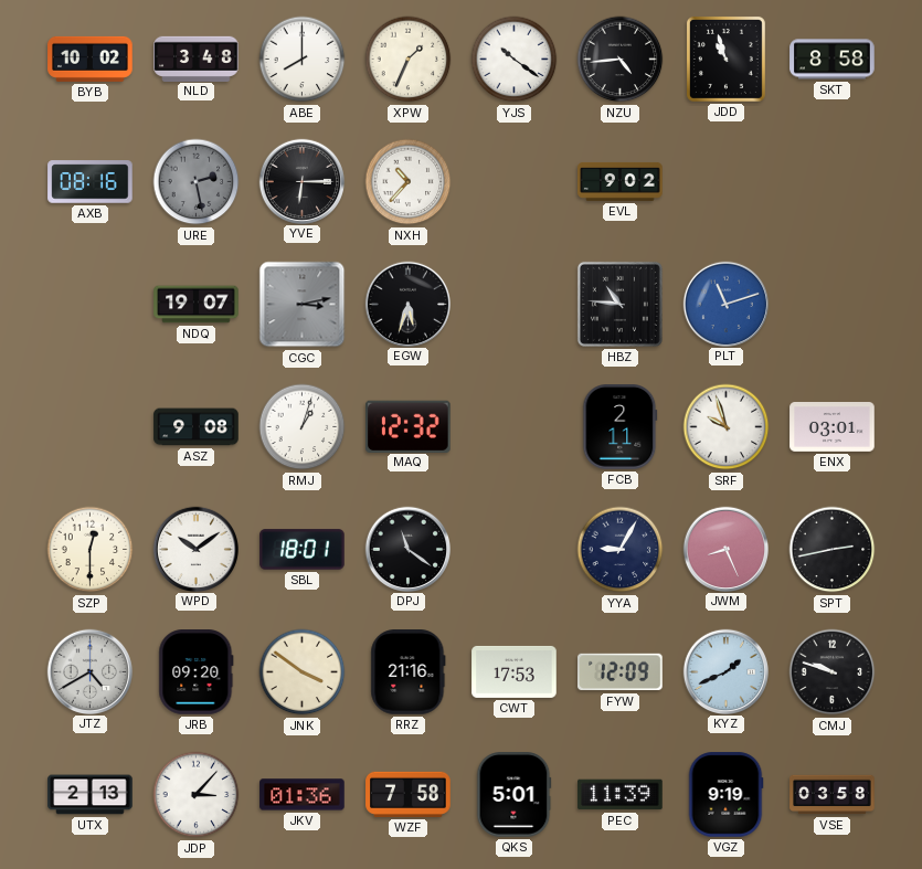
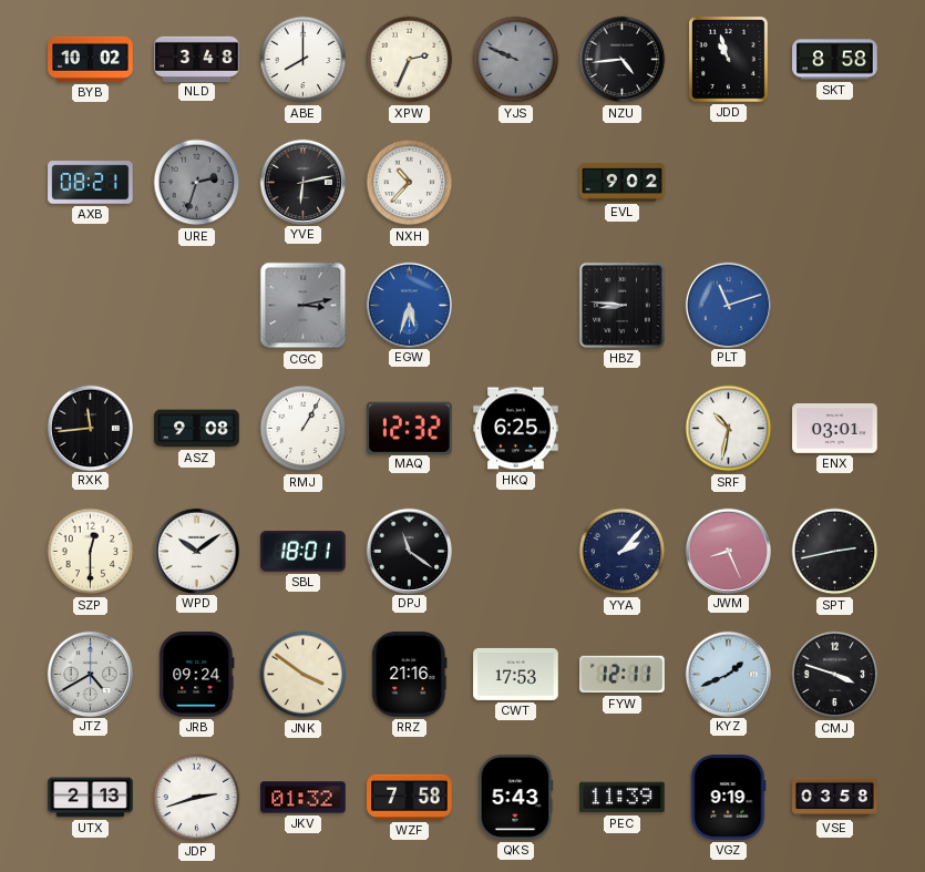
XPW: 1:34 -> 2:34
YJS: 10:21 -> 9:49
YJS dial: white -> grey
AXB: 08:16 -> 08:21
URE: 2:28 -> 2:33
YVE: 6:15 -> 6:13
NDQ: 19:07 -> none
EGW dial: black -> blue
HBZ: 10:46 -> 8:46
RXK: none -> 11:44
RMJ: 1:03 -> 1:05
HKQ: none -> 6:25
FCB: 2:11 -> none
SRF: 9:57 -> 10:32
YYA: 9:05 -> 2:07
JRB: 09:20 -> 09:24
FYW: 12:09 -> 12:11
CMJ: 9:48 -> 3:48
JDP: 3:07 -> 2:42
JKV: 01:36 -> 01:32
QKS: 5:01 -> 5:43
